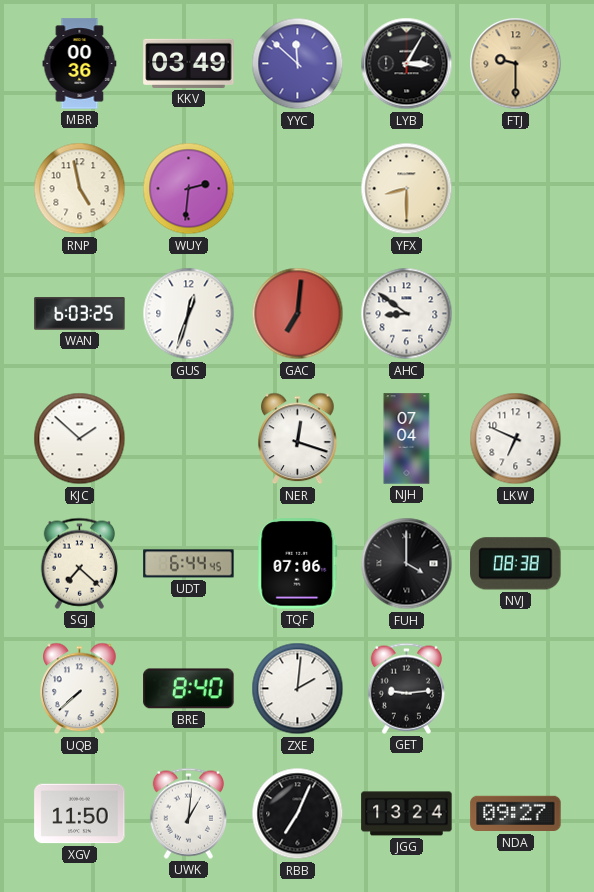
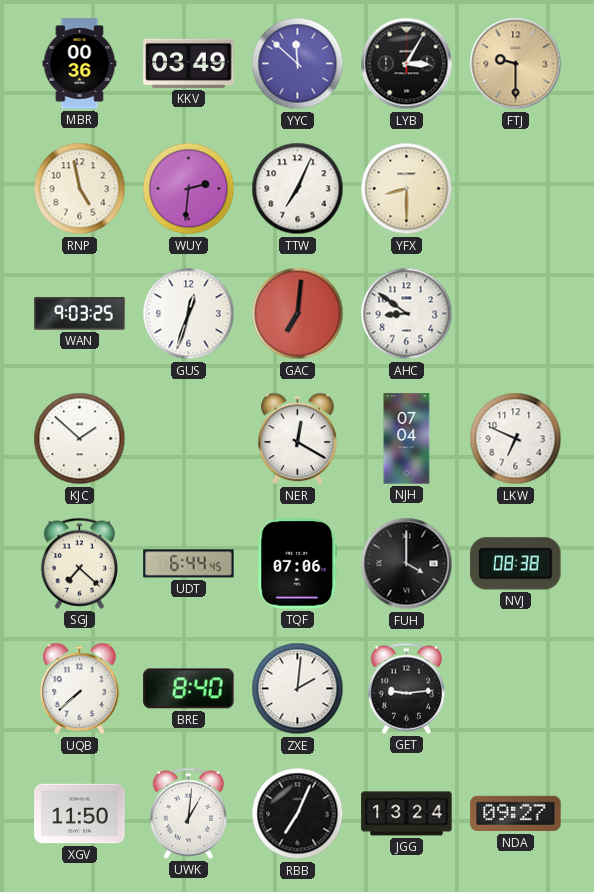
TTW: none -> 7:04
WAN: 6:03 -> 9:03
NER: 12:18 -> 12:20
